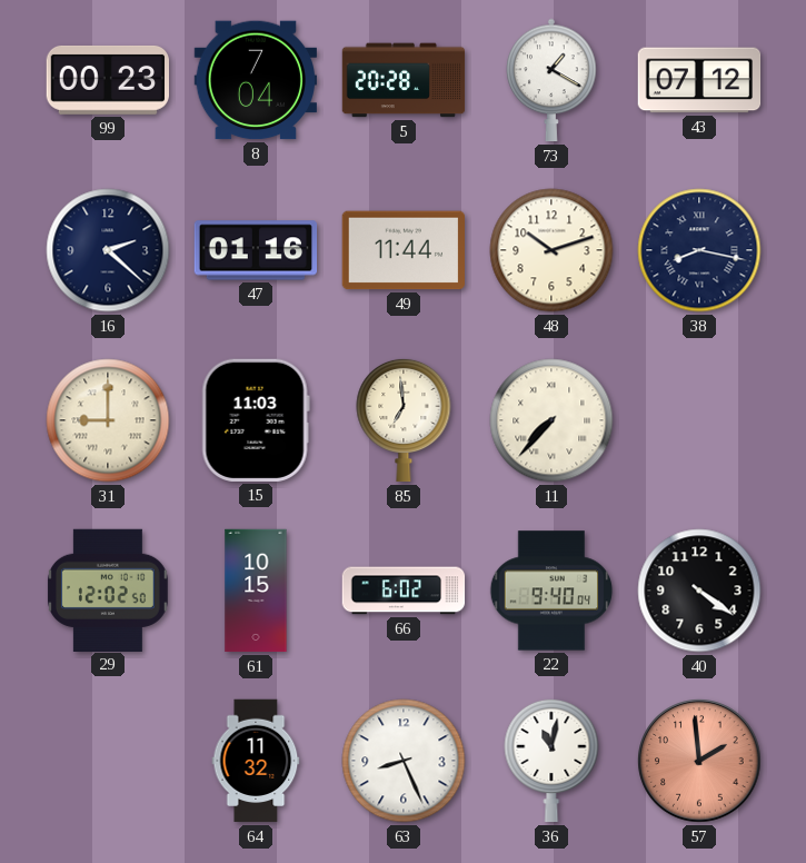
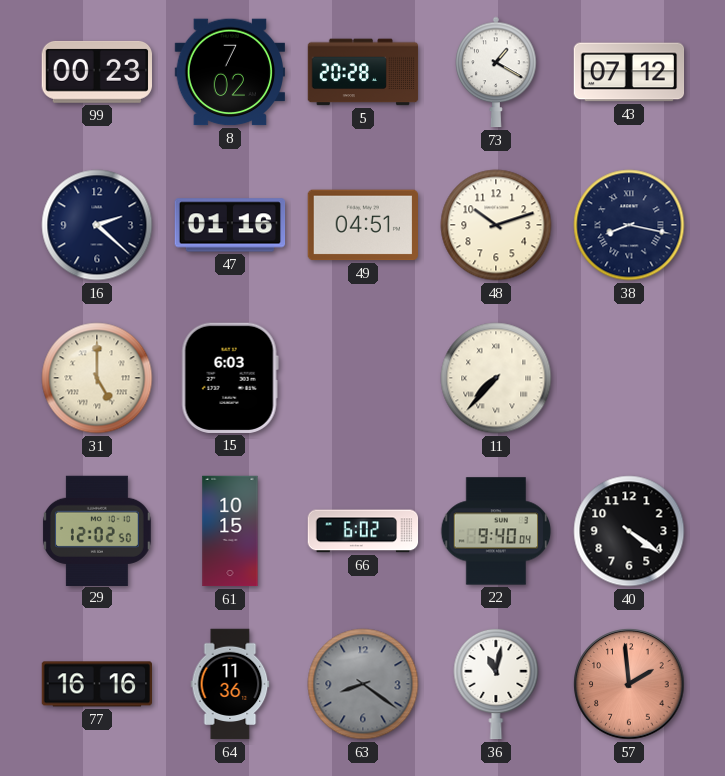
8: 7:04 -> 7:02
49: 11:44 -> 04:51
31: 9:00 -> 5:00
15: 11:03 -> 6:03
85: 6:59 -> none
77: none -> 16:16
64: 11:32 -> 11:36
63: 8:26 -> 8:21
63 dial: white -> grey
